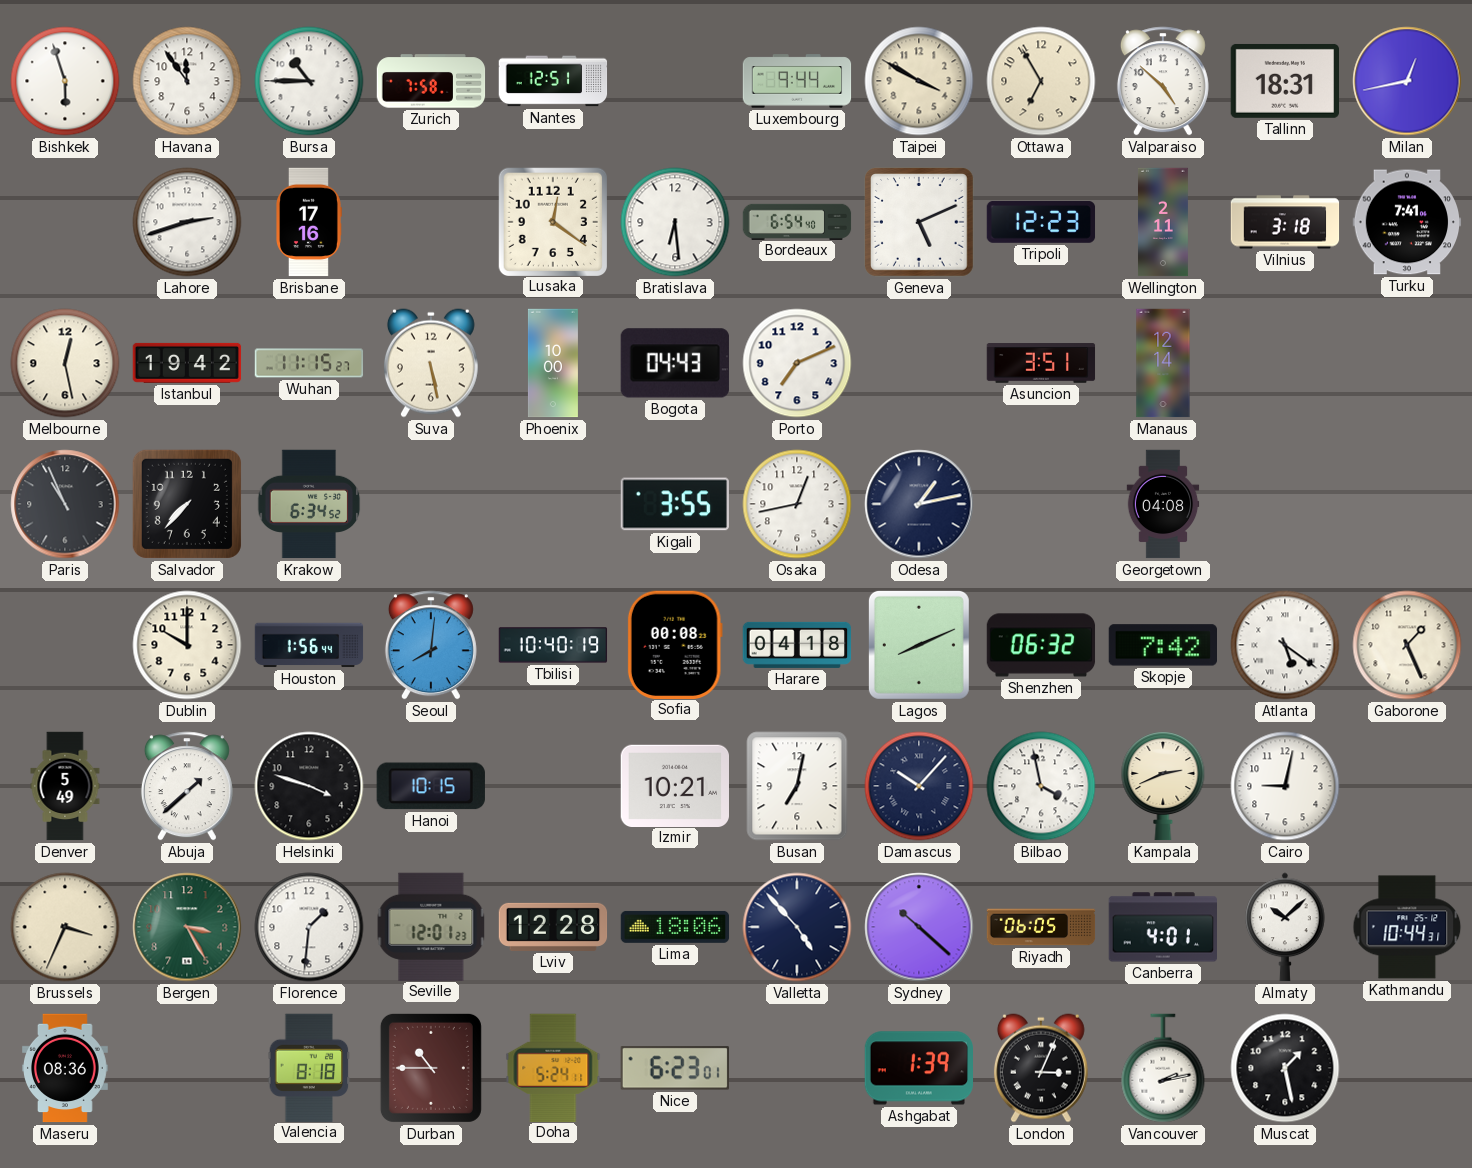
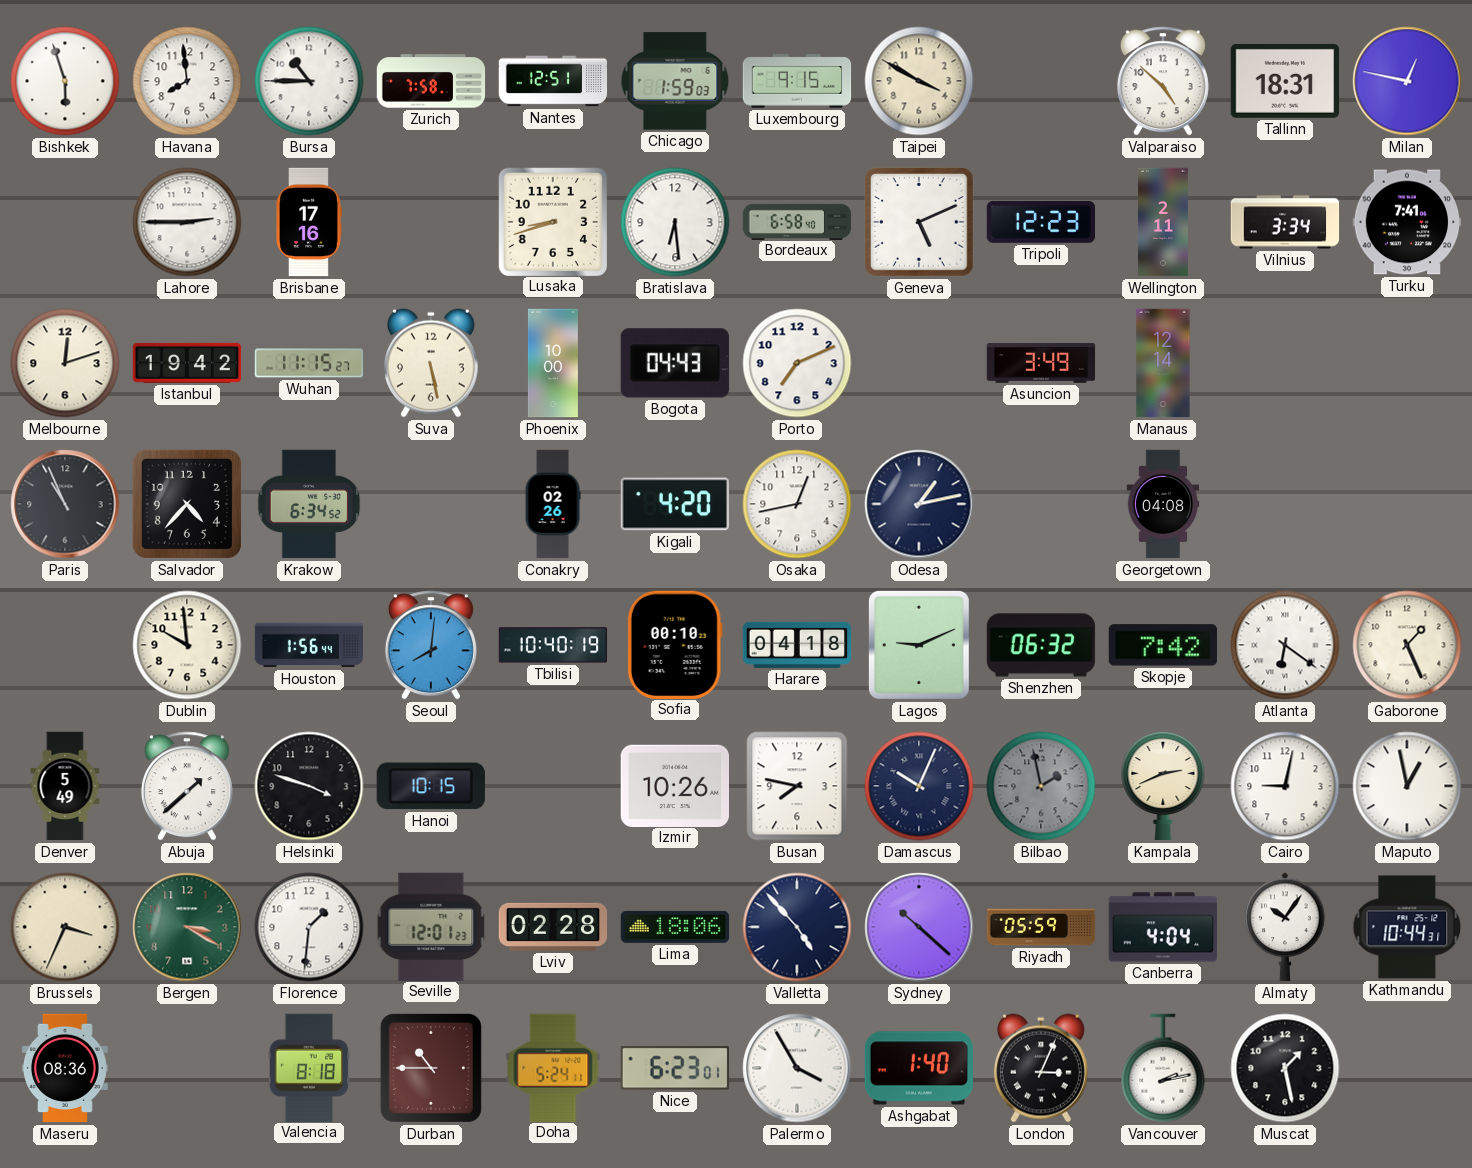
Havana: 11:54 -> 7:59
Chicago: none -> 1:59
Luxembourg: 9:44 -> 9:15
Ottawa: 6:55 -> none
Milan: 12:43 -> 12:47
Lahore: 2:42 -> 2:45
Lusaka: 12:21 -> 8:42
Bordeaux: 6:54 -> 6:58
Vilnius: 3:18 -> 3:34
Melbourne: 12:28 -> 12:12
Asuncion: 3:51 -> 3:49
Salvador: 7:37 -> 4:37
Conakry: none -> 02:26
Kigali: 3:55 -> 4:20
Dublin: 10:00 -> 9:59
Sofia: 00:08 -> 00:10
Lagos: 8:11 -> 9:11
Atlanta: 5:21 -> 6:21
Izmir: 10:21 -> 10:26
Busan: 7:02 -> 7:47
Damascus: 10:07 -> 10:04
Bilbao: 3:58 -> 1:58
Bilbao dial: white -> grey
Maputo: none -> 12:58
Bergen: 3:25 -> 3:20
Lviv: 12:28 -> 02:28
Riyadh: 06:05 -> 05:59
Canberra: 4:01 -> 4:04
Almaty: 10:08 -> 10:06
Palermo: none -> 3:55
Ashgabat: 1:39 -> 1:40
